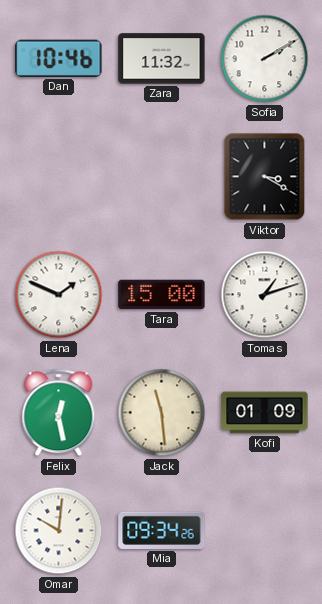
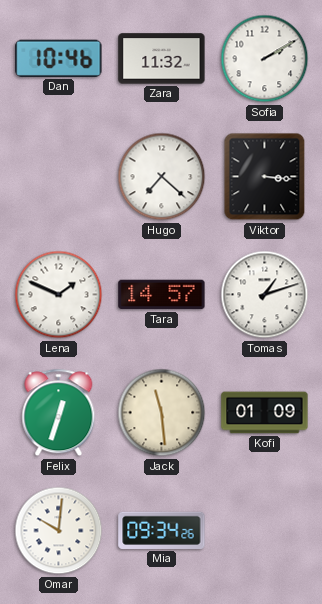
Hugo: none -> 7:22
Viktor: 3:20 -> 3:16
Tara: 15:00 -> 14:57
Felix: 12:28 -> 12:33
